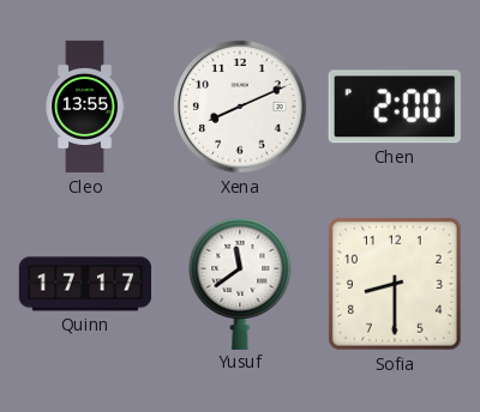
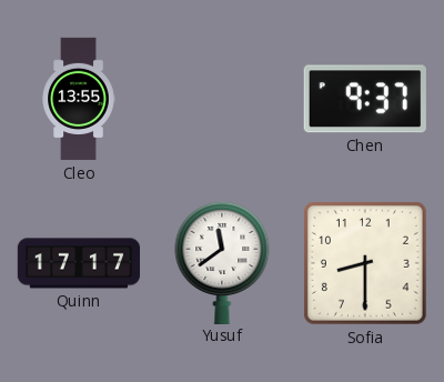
Xena: 8:11 -> none
Chen: 2:00 -> 9:37
